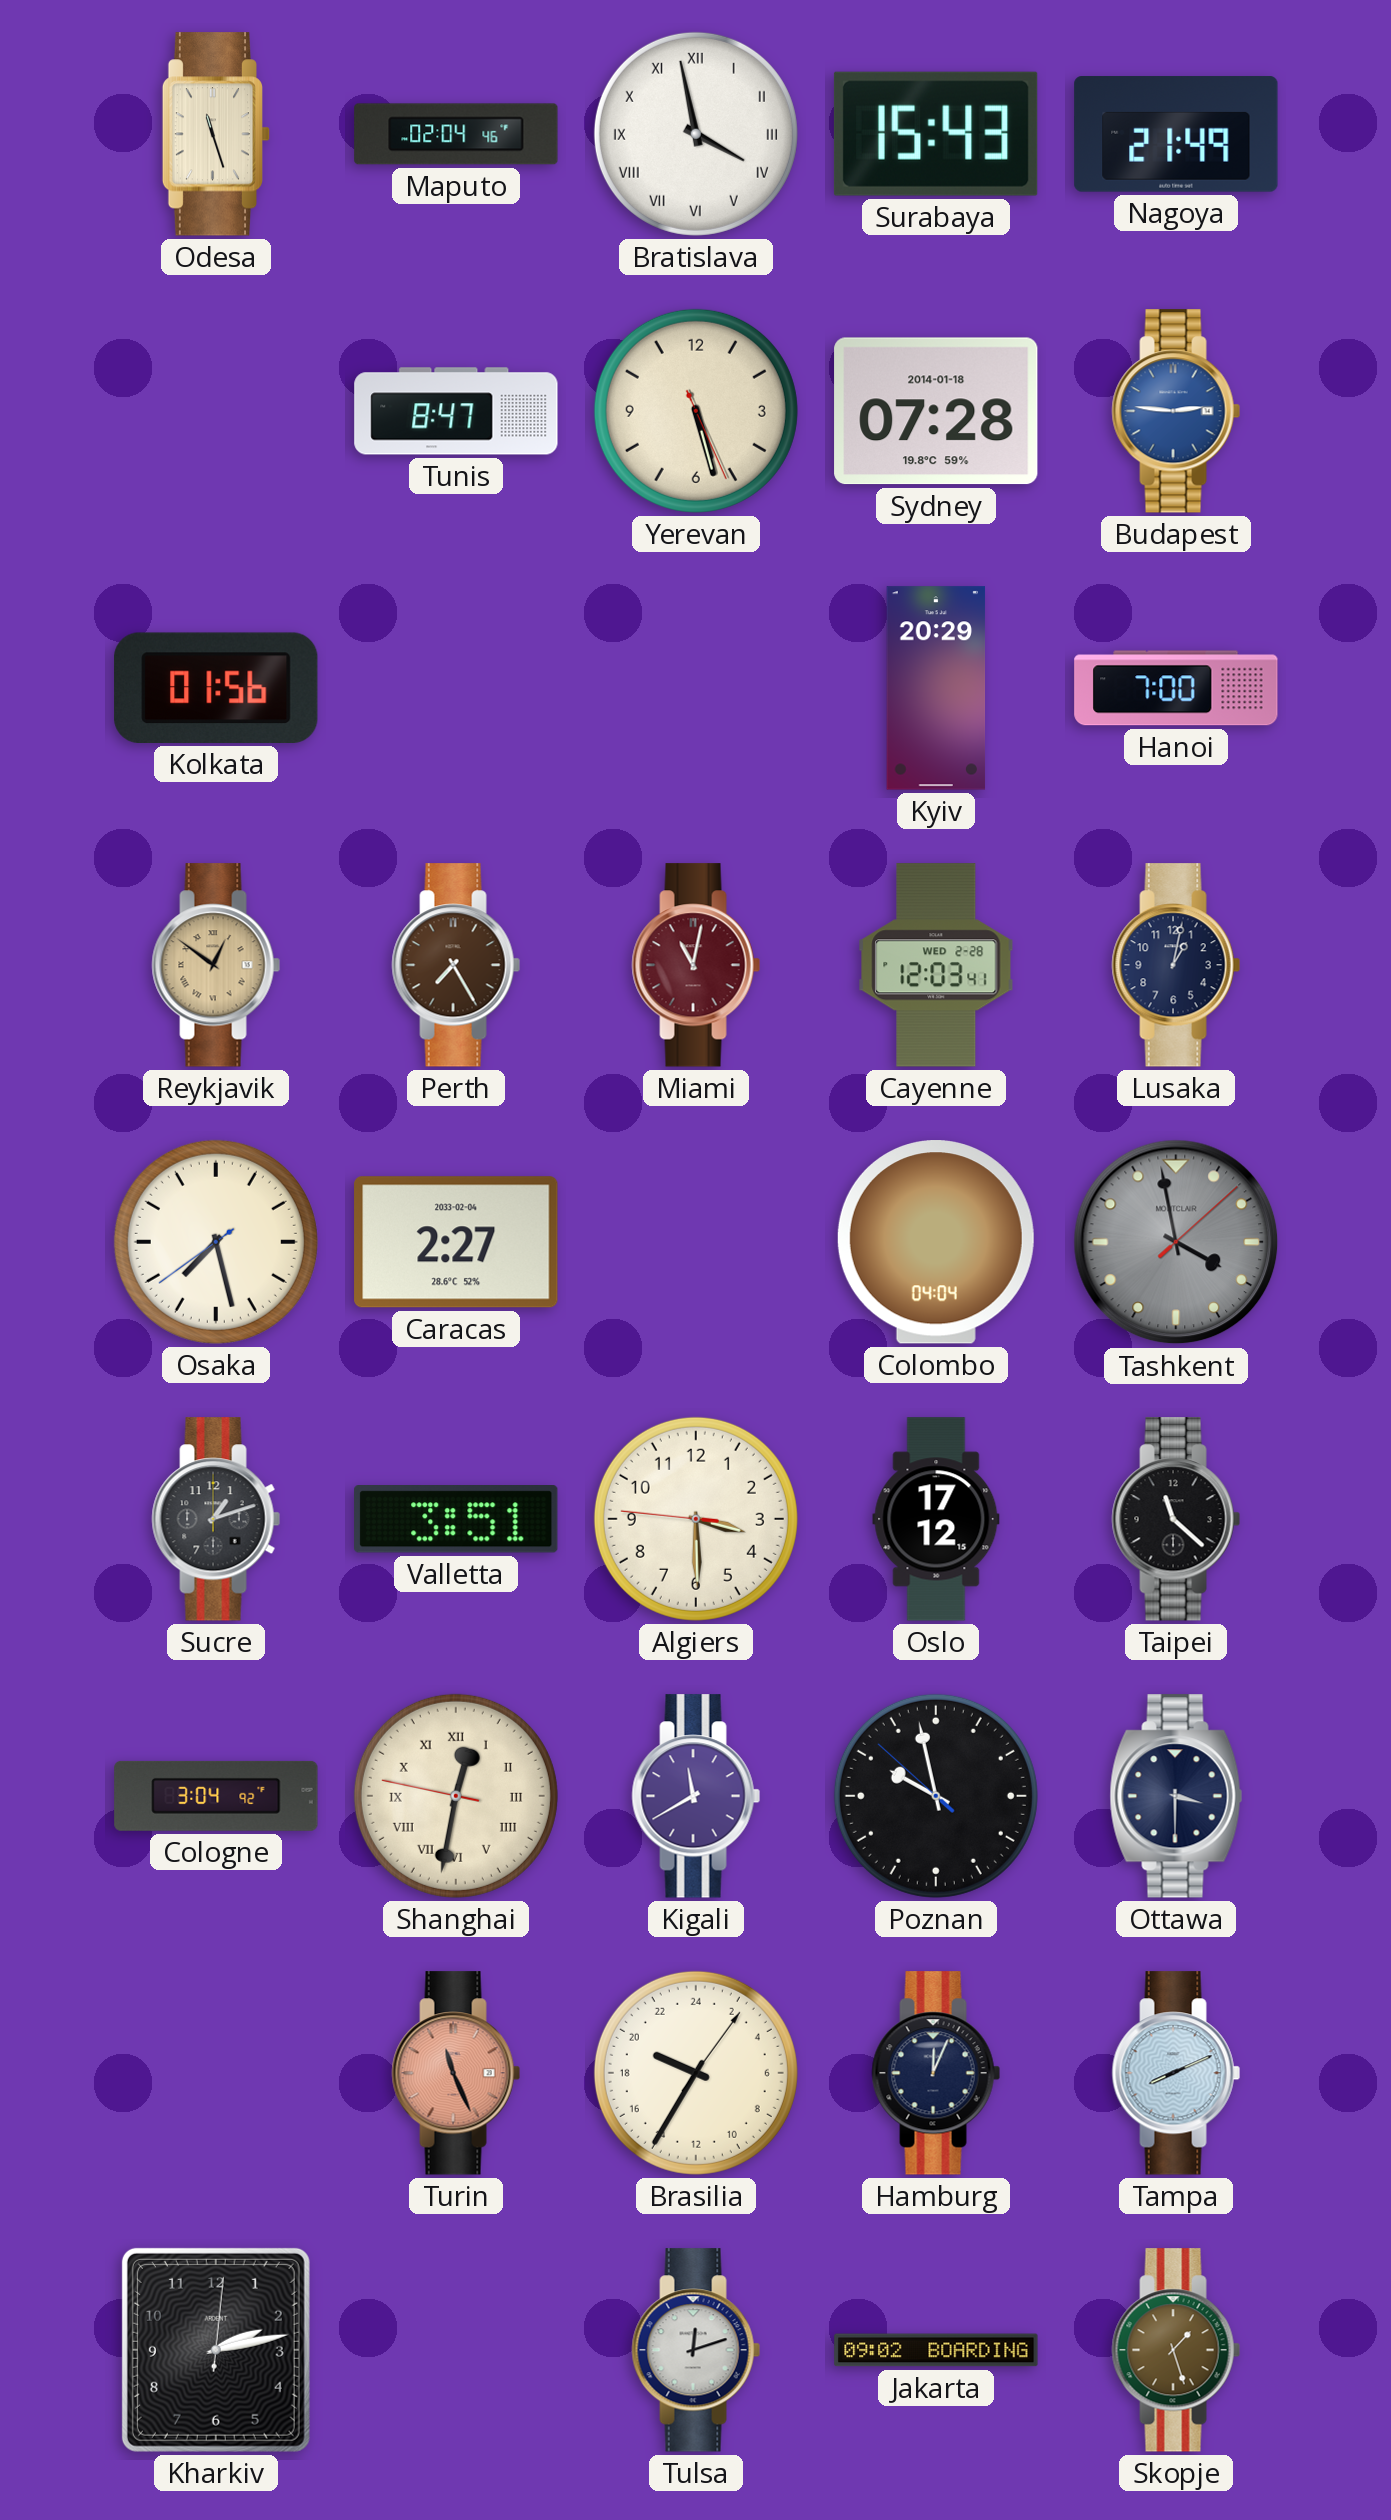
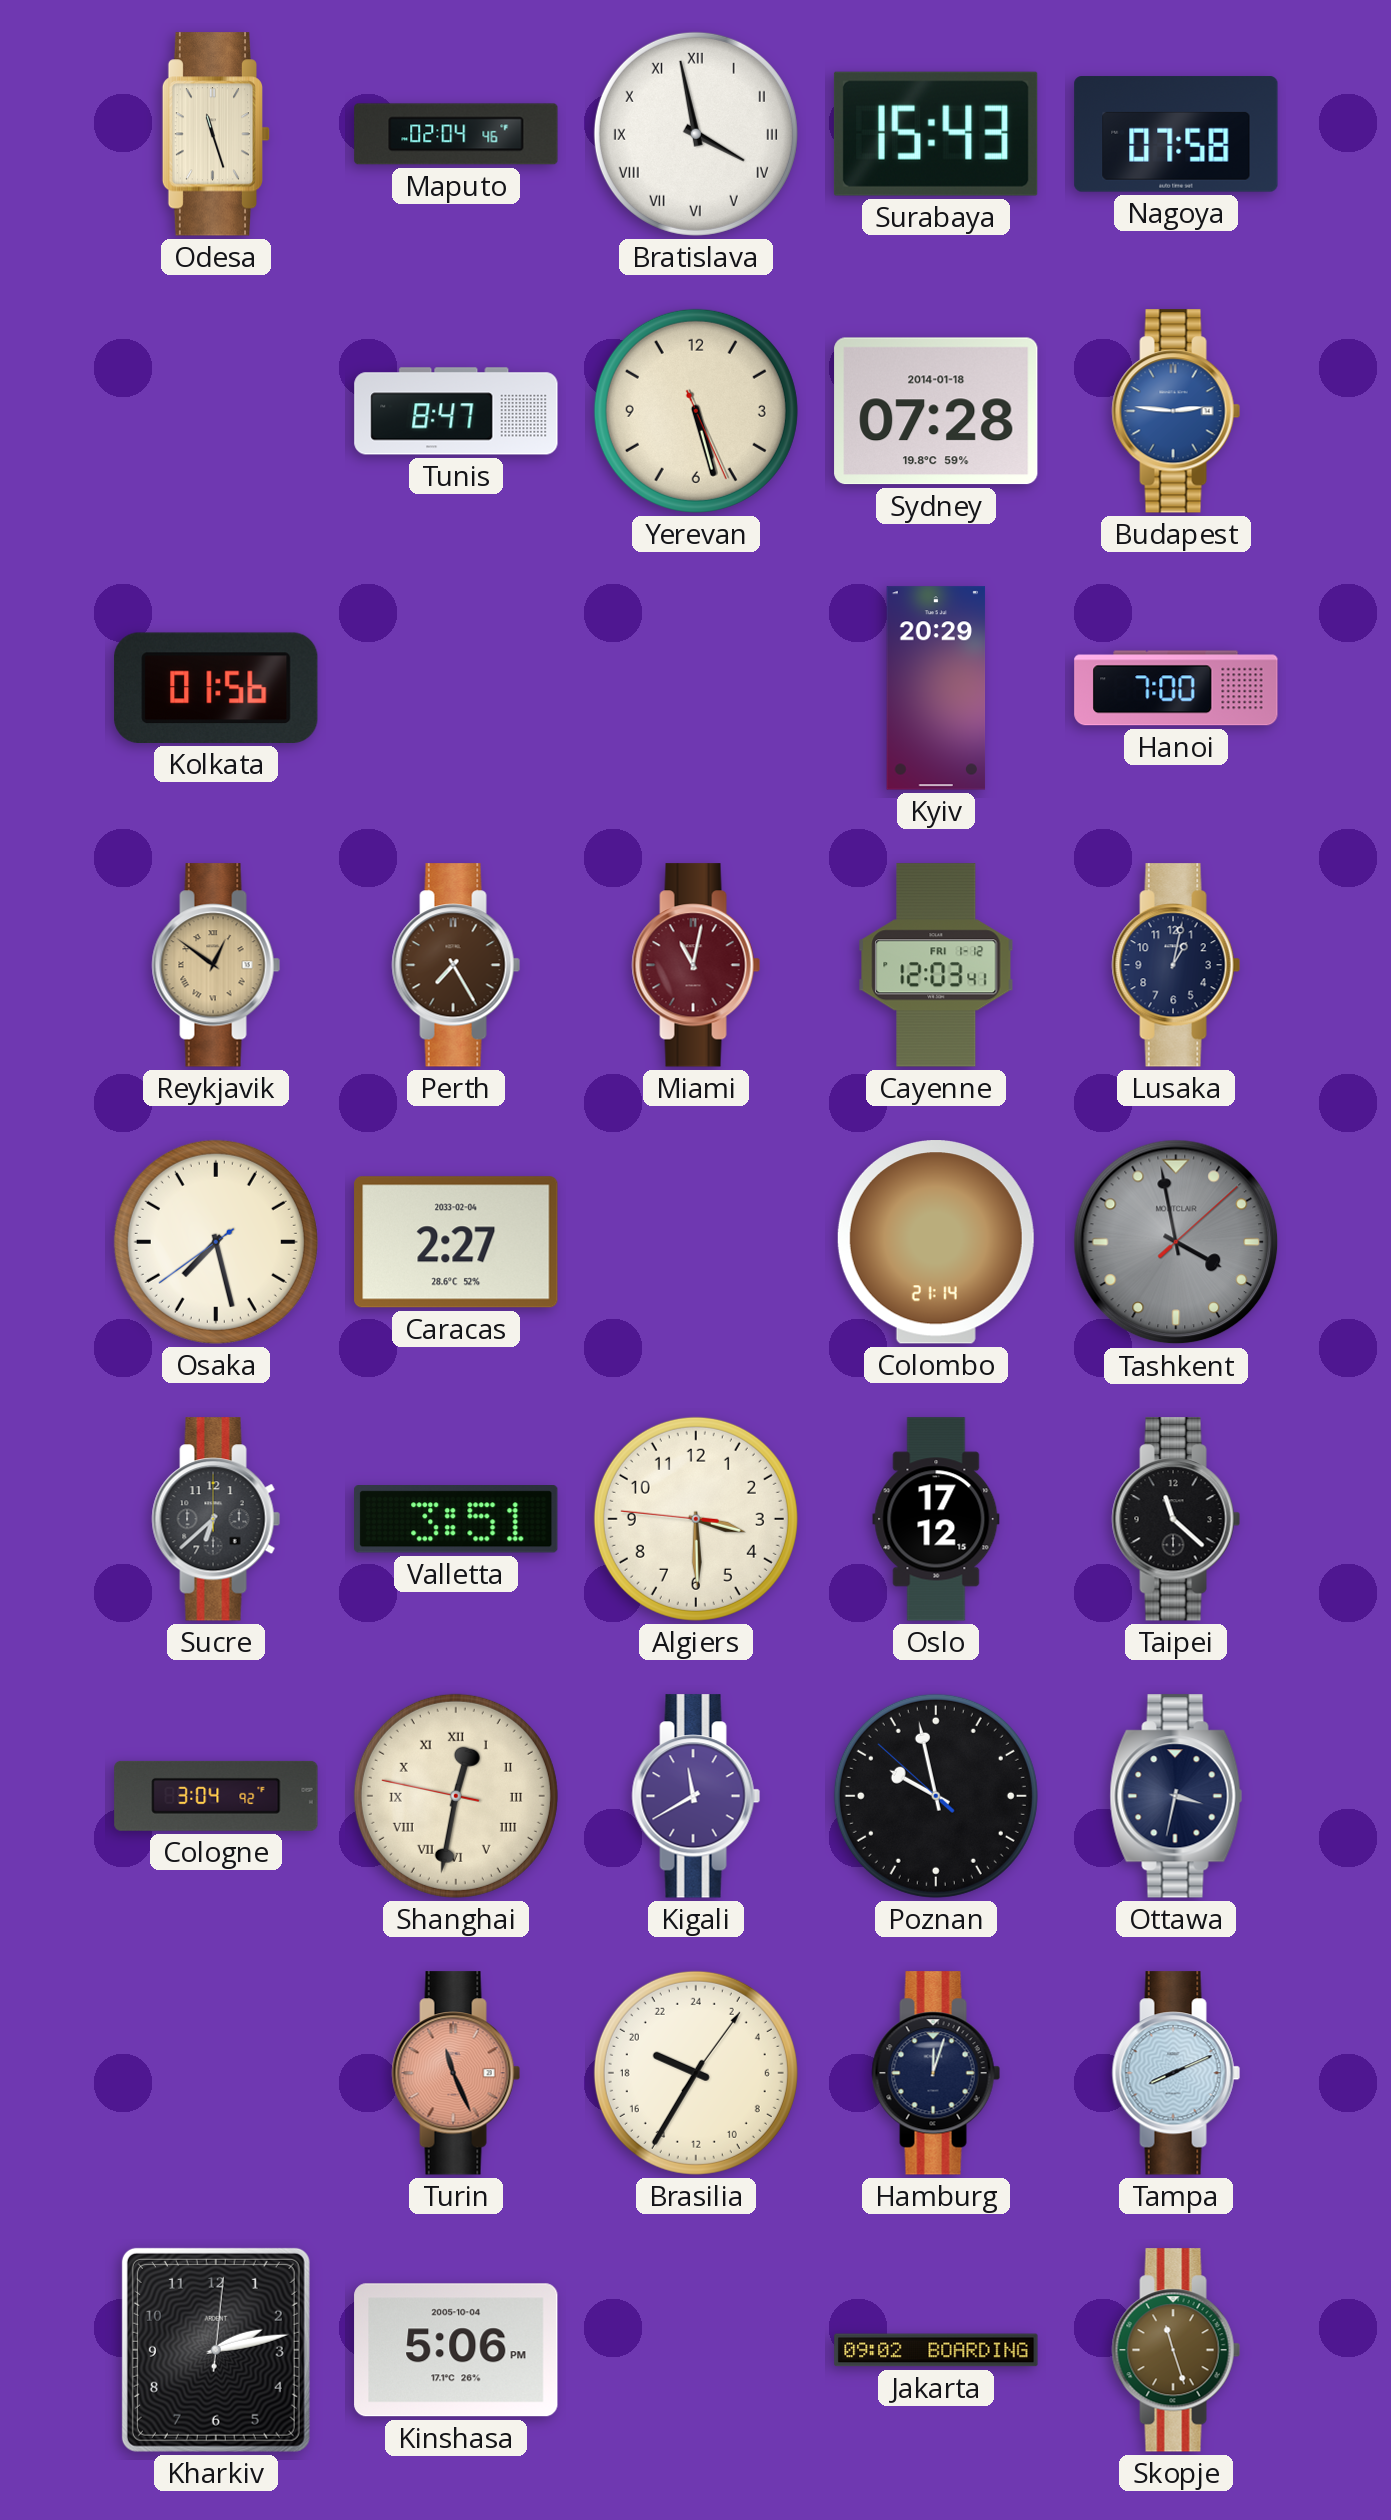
Nagoya: 21:49 -> 07:58
Cayenne date: WED 2-28 -> FRI 1-12
Colombo: 04:04 -> 21:14
Sucre: 1:12 -> 6:38
Ottawa: 3:30 -> 3:32
Hamburg: 12:04 -> 12:03
Kinshasa: none -> 5:06
Tulsa: 12:12 -> none
Skopje: 1:27 -> 11:27
